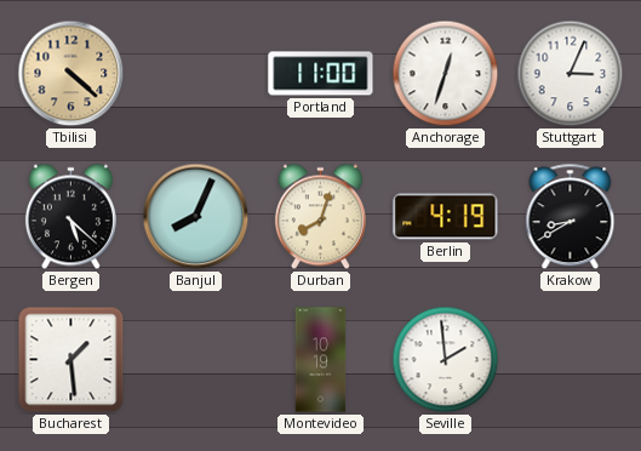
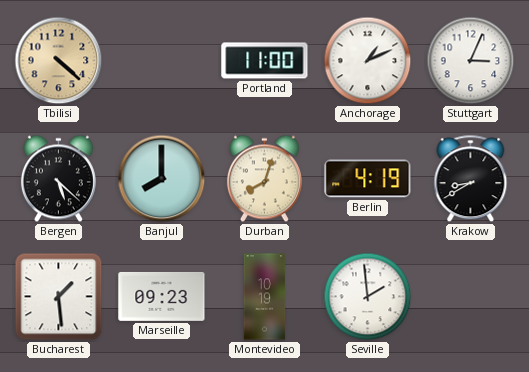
Anchorage: 12:33 -> 1:11
Banjul: 8:04 -> 8:00
Marseille: none -> 09:23
